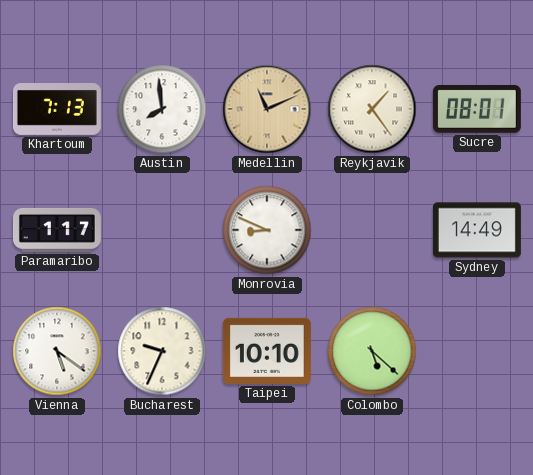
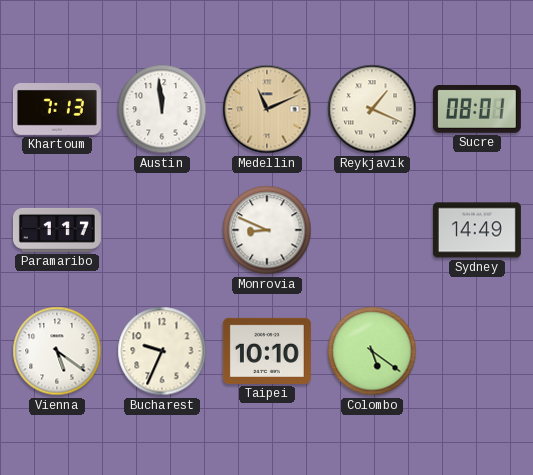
Austin: 7:59 -> 11:59
Reykjavik: 1:24 -> 1:19
Colombo: 5:22 -> 5:21
